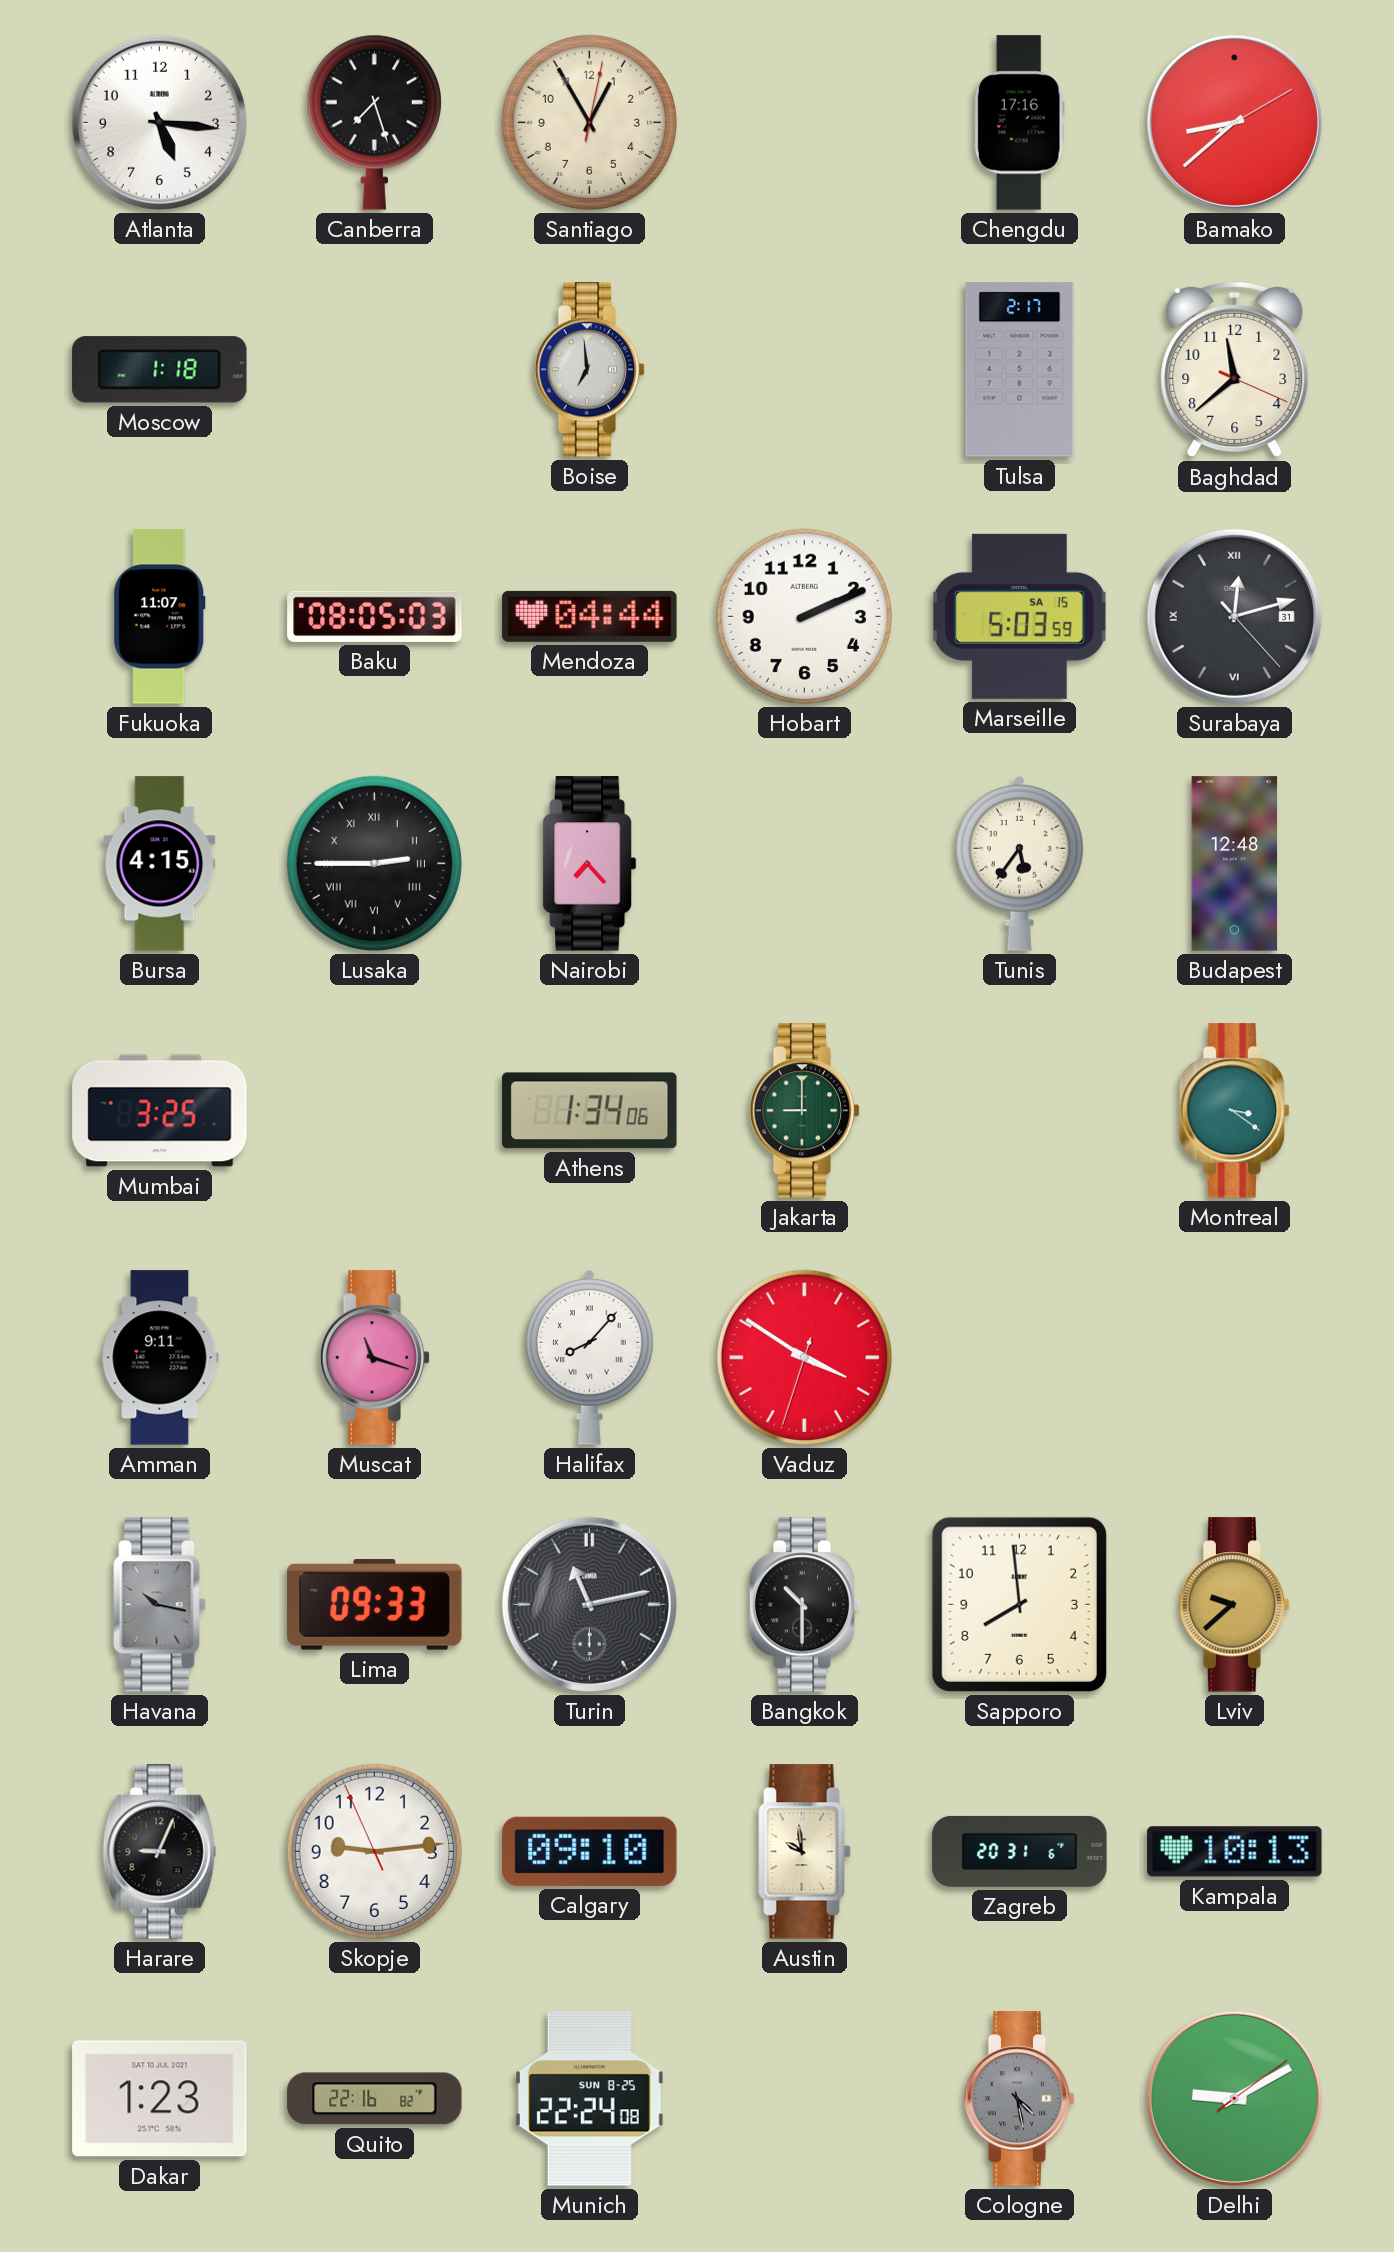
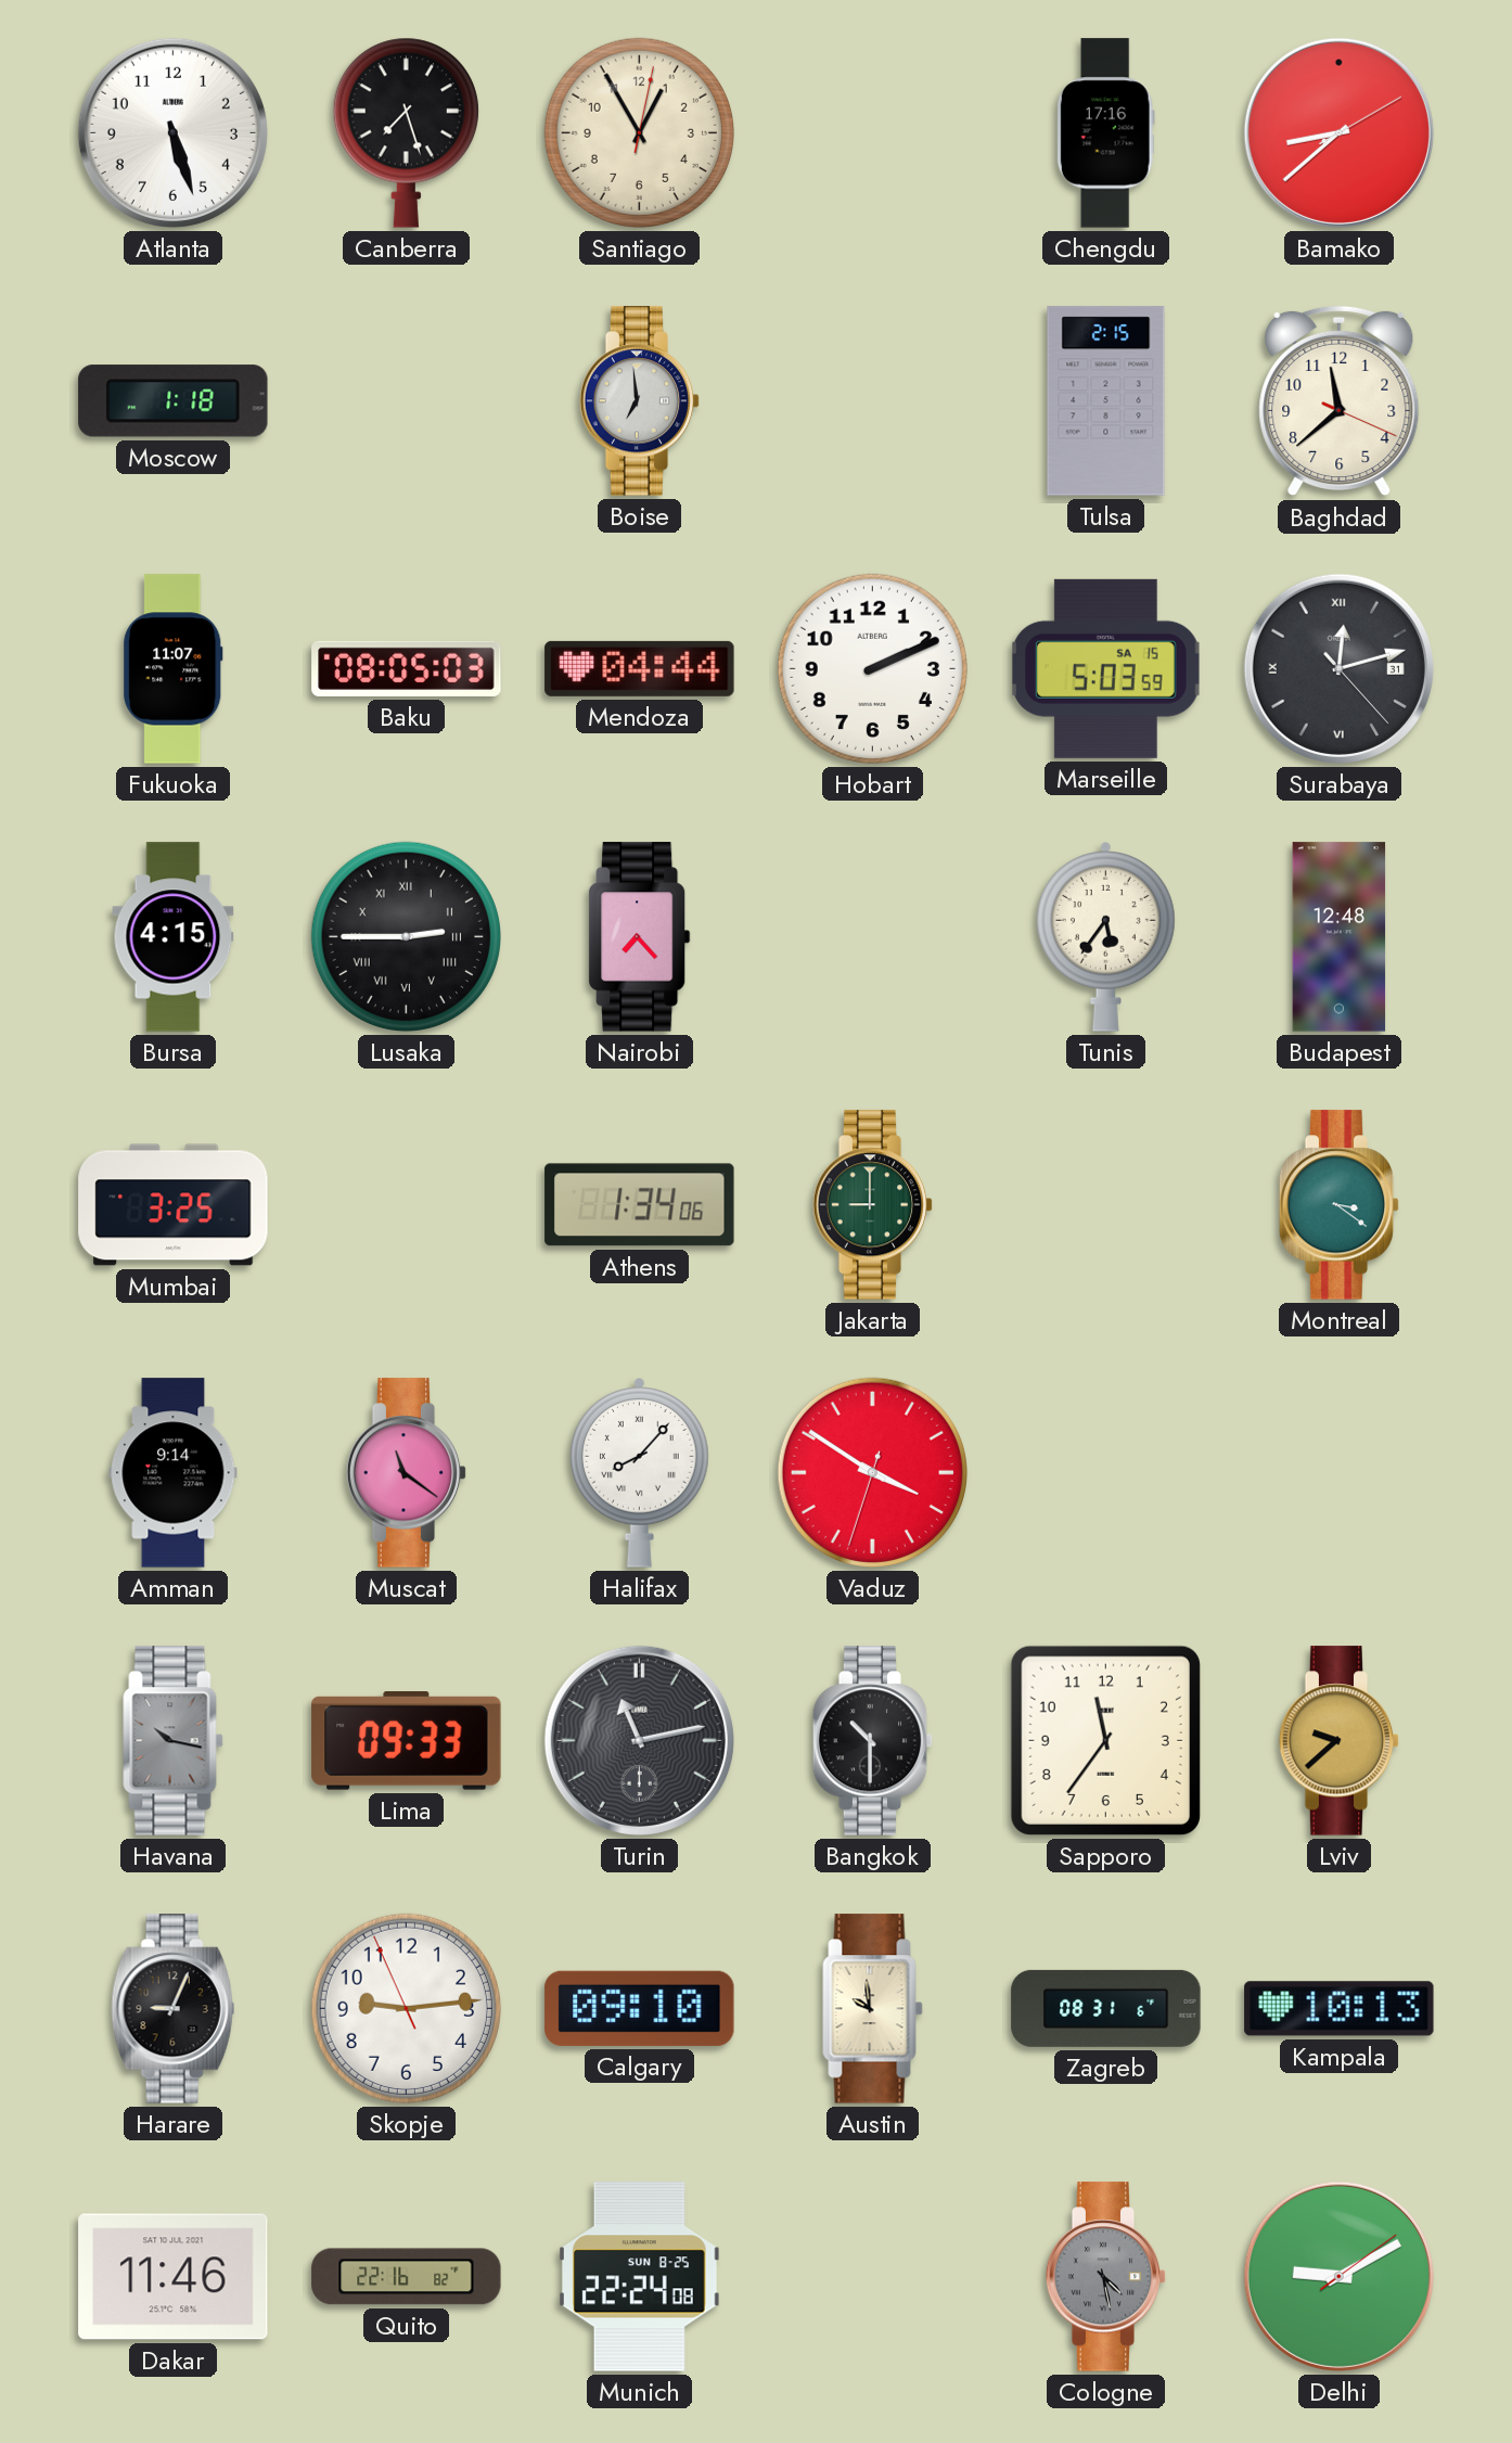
Atlanta: 5:16 -> 5:27
Tulsa: 2:17 -> 2:15
Amman: 9:11 -> 9:14
Muscat: 11:18 -> 11:21
Sapporo: 7:59 -> 11:36
Zagreb: 20:31 -> 08:31
Dakar: 1:23 -> 11:46
